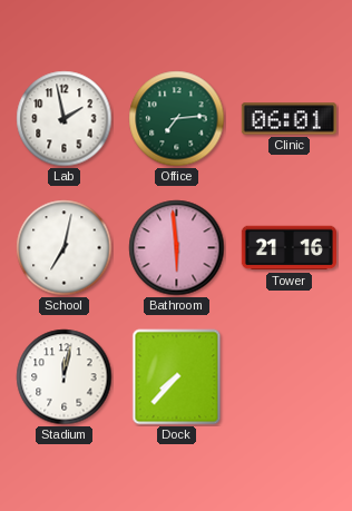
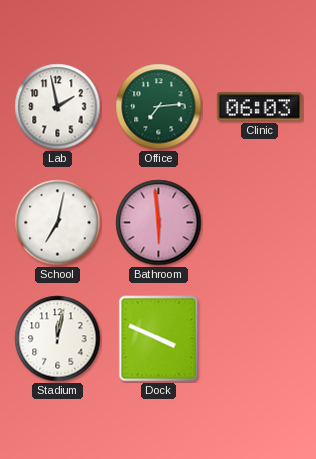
Clinic: 06:01 -> 06:03
Tower: 21:16 -> none
Dock: 7:37 -> 3:49
